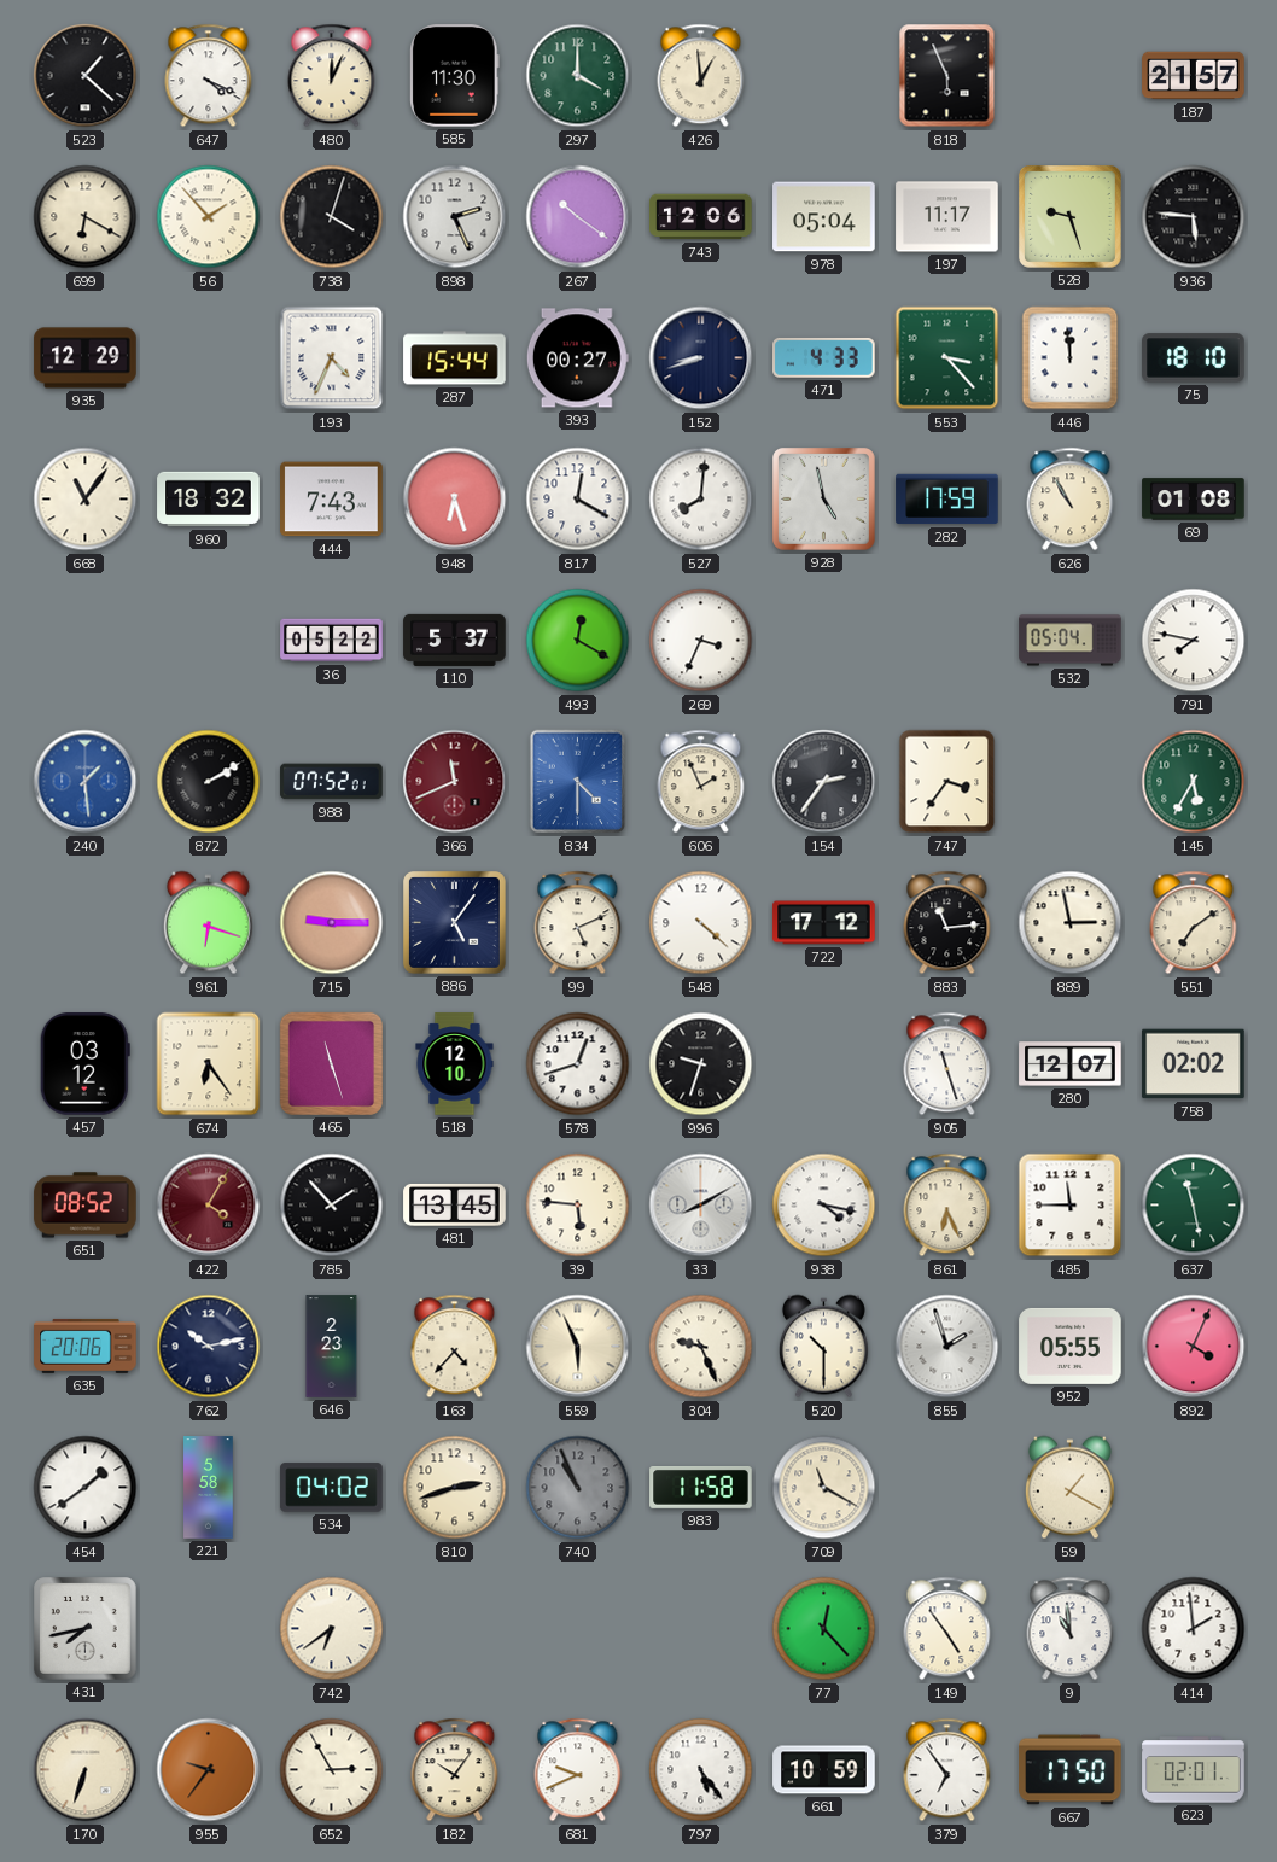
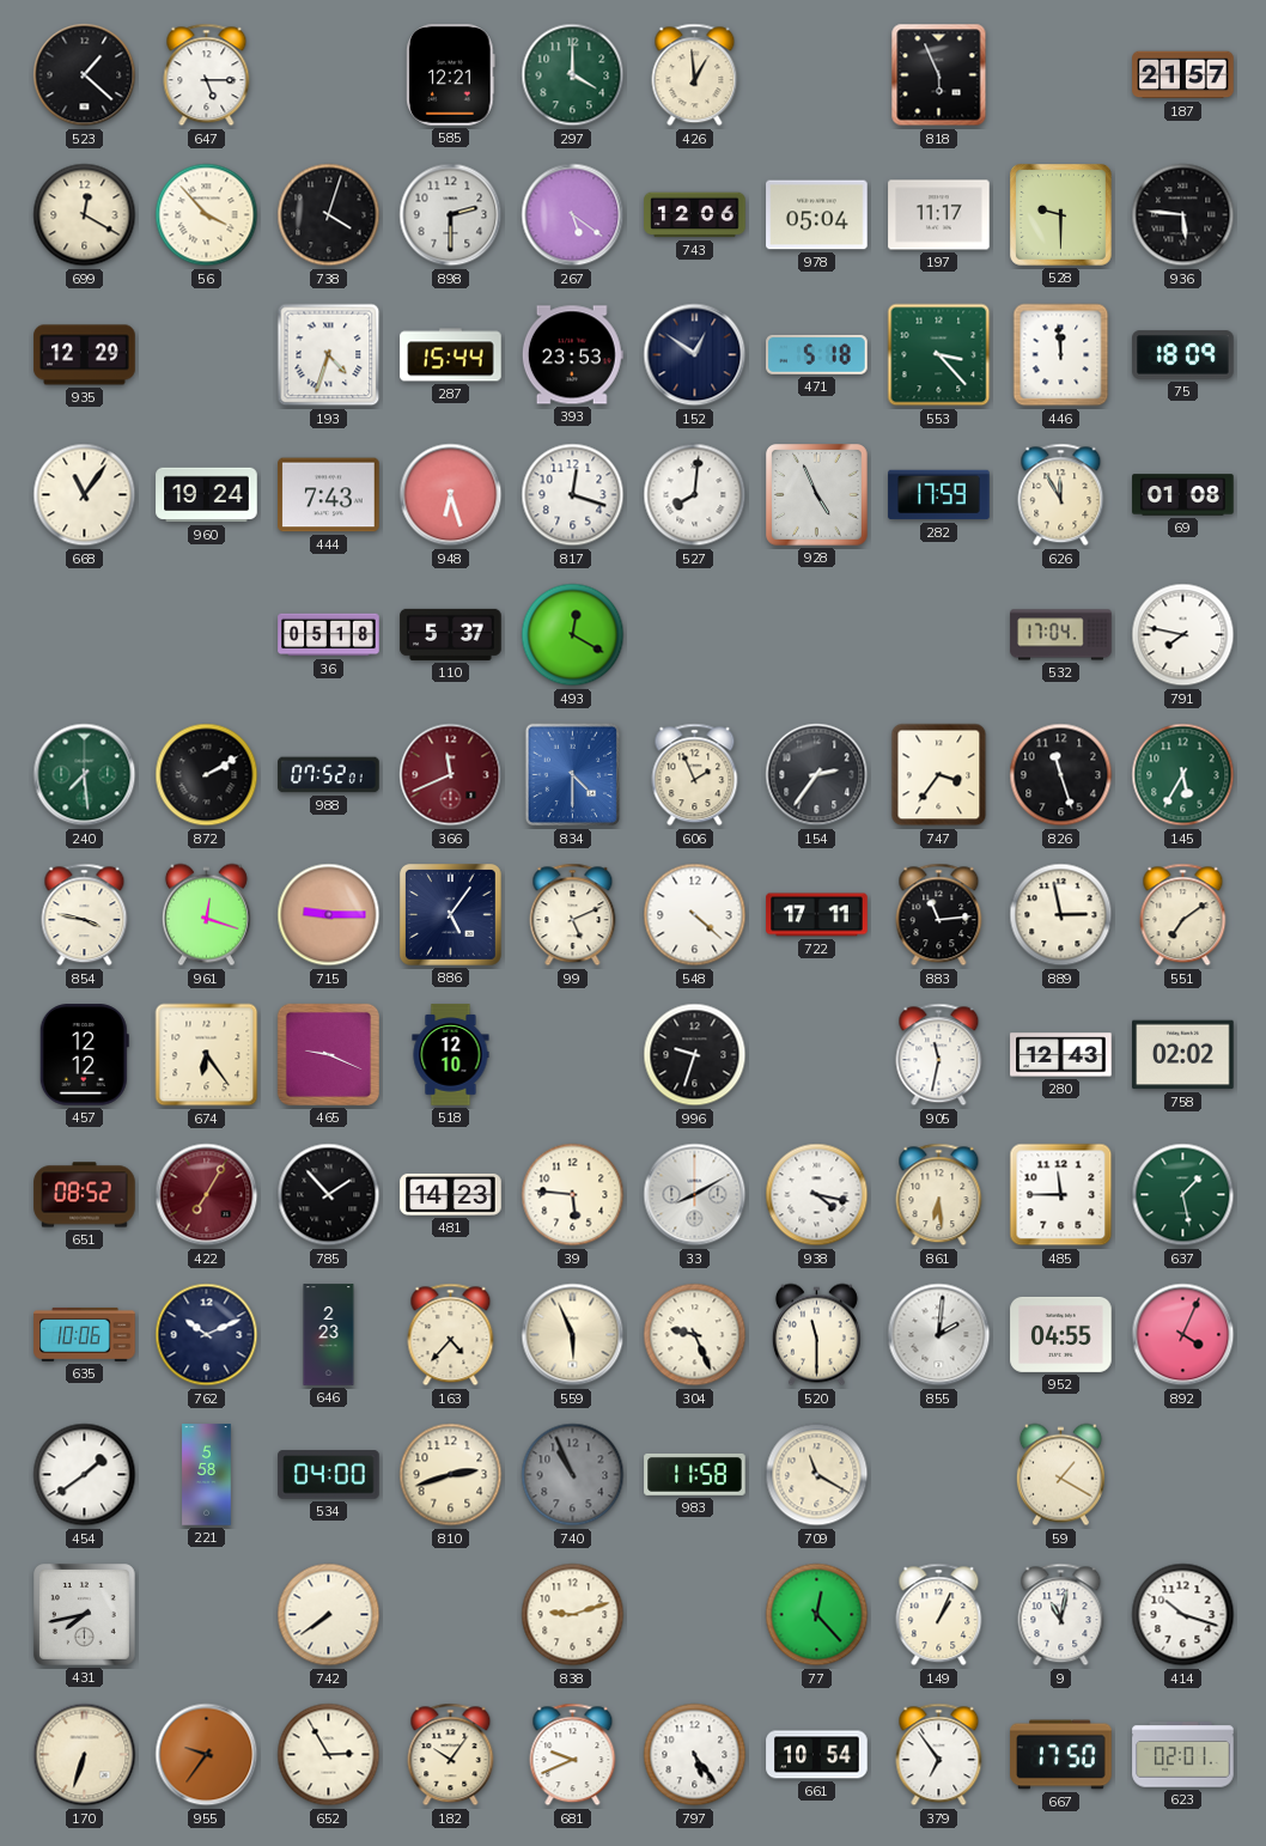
647: 4:19 -> 5:15
480: 12:04 -> none
585: 11:30 -> 12:21
699: 6:20 -> 12:20
56: 1:53 -> 3:53
898: 2:26 -> 2:30
267: 10:21 -> 5:21
528: 9:27 -> 9:30
193: 4:34 -> 4:33
393: 00:27 -> 23:53
152: 8:42 -> 12:51
471: 4:33 -> 5:18
75: 18:10 -> 18:09
960: 18:32 -> 19:24
817: 12:20 -> 12:18
928: 4:58 -> 4:56
626: 10:55 -> 11:55
36: 05:22 -> 05:18
269: 3:34 -> none
532: 05:04 -> 17:04
240: 1:29 -> 7:29
240 dial: blue -> green
826: none -> 11:27
854: none -> 3:47
961: 6:18 -> 12:18
722: 17:12 -> 17:11
457: 03:12 -> 12:12
465: 11:27 -> 9:19
578: 12:42 -> none
905: 11:27 -> 11:32
280: 12:07 -> 12:43
422: 4:05 -> 7:05
481: 13:45 -> 14:23
861: 6:26 -> 6:29
637: 11:28 -> 1:28
635: 20:06 -> 10:06
762: 10:13 -> 10:11
520: 10:30 -> 11:30
855: 1:57 -> 2:01
952: 05:55 -> 04:55
534: 04:02 -> 04:00
742: 6:39 -> 7:39
838: none -> 9:12
149: 4:54 -> 1:04
9: 10:59 -> 11:02
414: 1:59 -> 10:18
661: 10:59 -> 10:54
